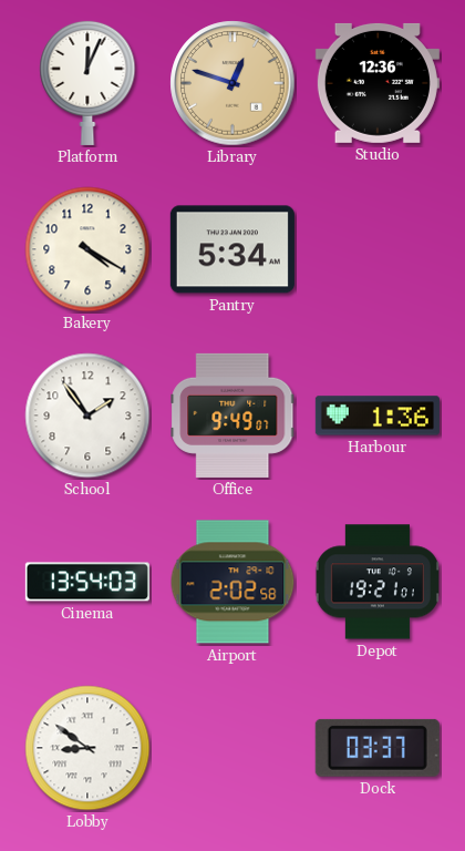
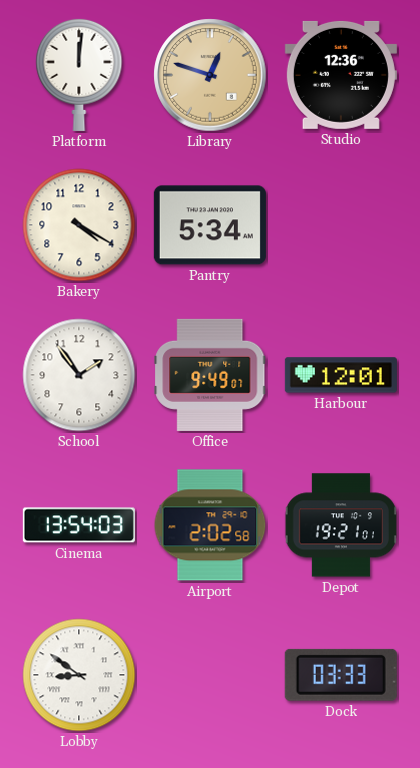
Platform: 12:04 -> 12:01
Harbour: 1:36 -> 12:01
Dock: 03:37 -> 03:33
